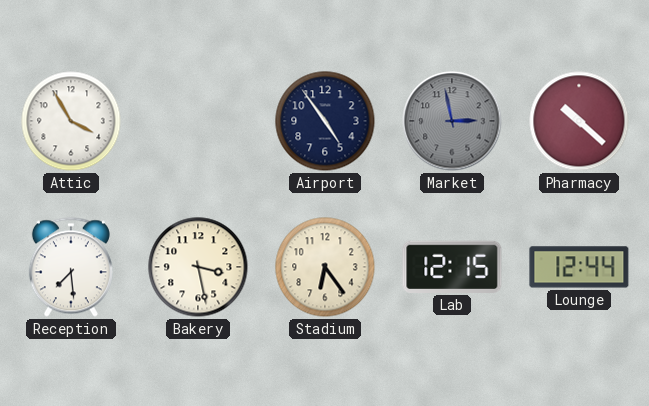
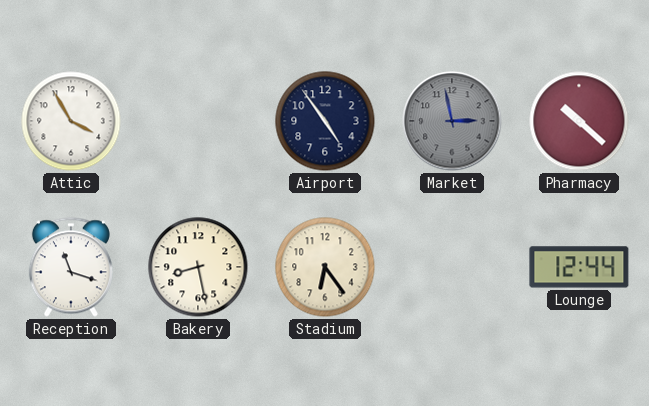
Reception: 7:29 -> 11:18
Bakery: 3:28 -> 8:28
Lab: 12:15 -> none
